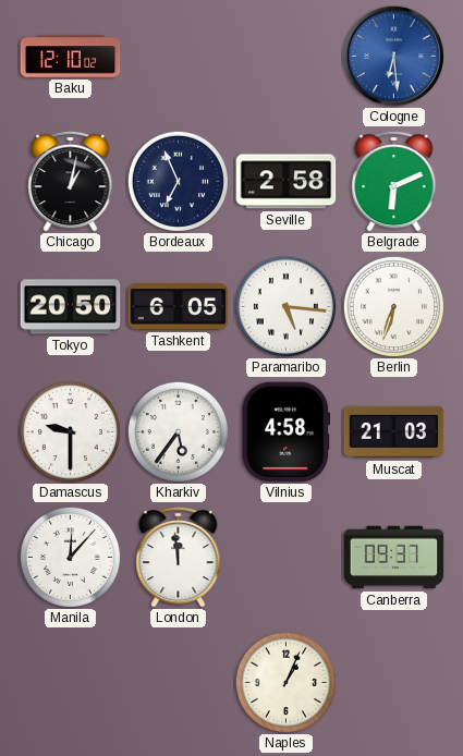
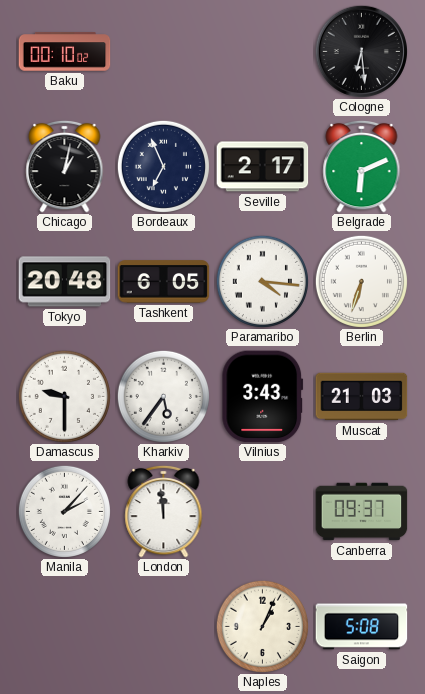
Baku: 12:10 -> 00:10
Cologne dial: blue -> black
Seville: 2:58 -> 2:17
Tokyo: 20:50 -> 20:48
Paramaribo: 5:16 -> 4:16
Vilnius: 4:58 -> 3:43
Manila: 12:07 -> 2:07
Saigon: none -> 5:08
